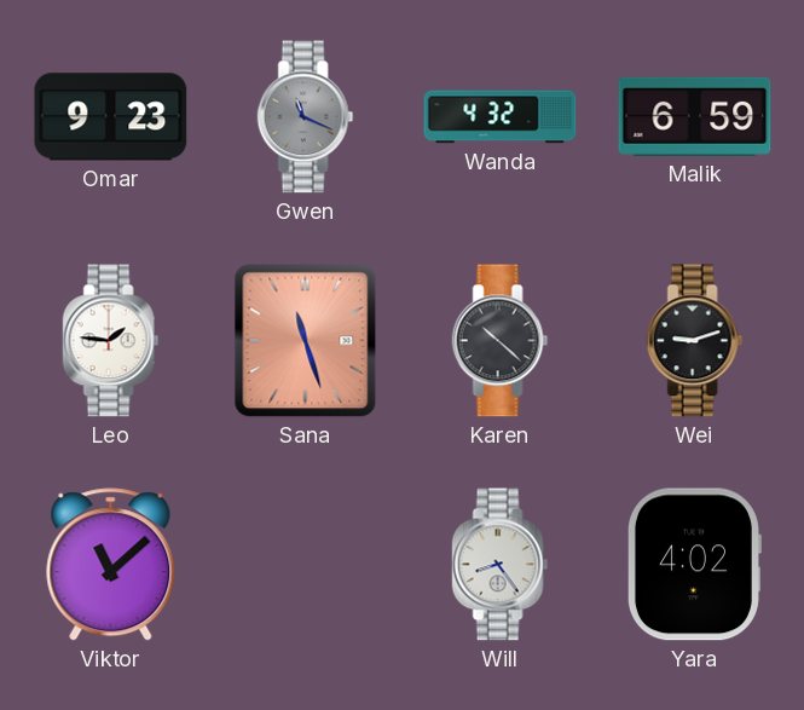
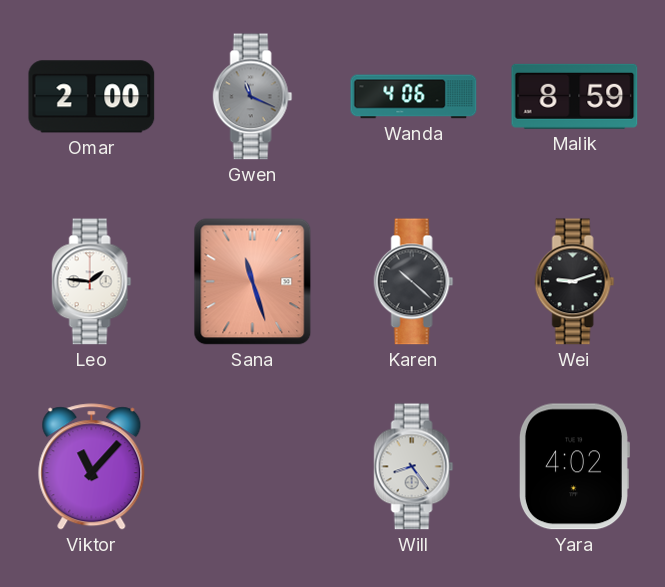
Omar: 9:23 -> 2:00
Wanda: 4:32 -> 4:06
Malik: 6:59 -> 8:59
Viktor: 11:08 -> 11:07
